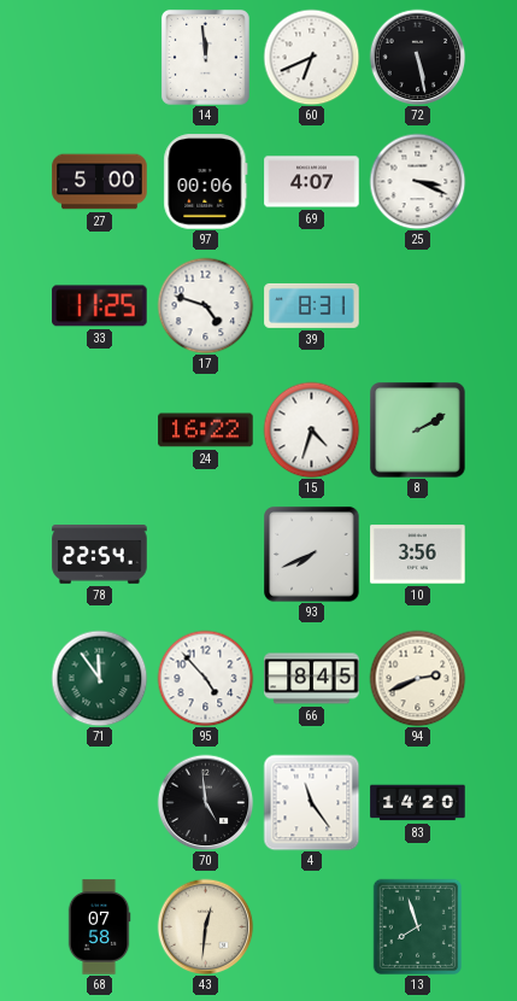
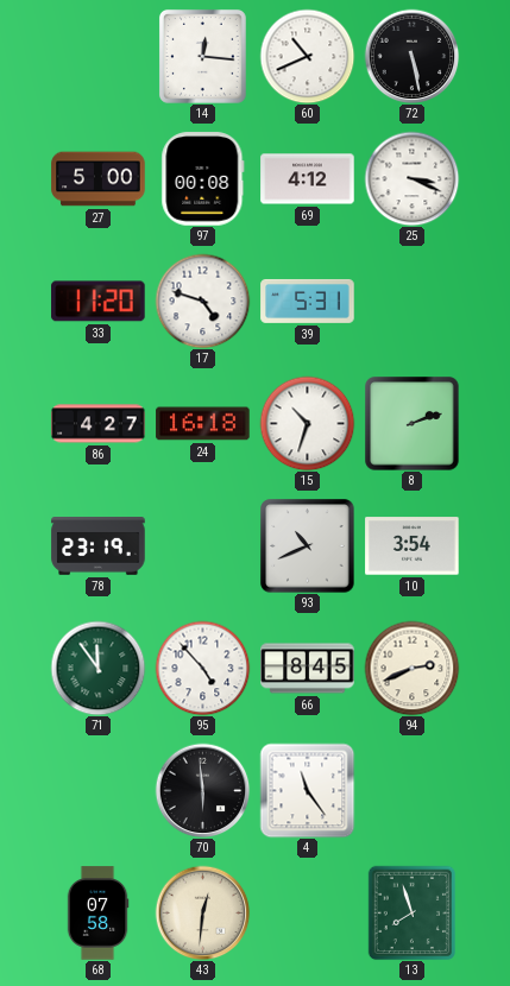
14: 11:59 -> 12:16
60: 6:41 -> 10:41
97: 00:06 -> 00:08
69: 4:07 -> 4:12
33: 11:25 -> 11:20
39: 8:31 -> 5:31
86: none -> 4:27
24: 16:22 -> 16:18
15: 4:33 -> 10:33
8: 2:10 -> 2:12
78: 22:54 -> 23:19
93: 7:41 -> 10:41
10: 3:56 -> 3:54
70: 4:59 -> 5:59
83: 14:20 -> none
